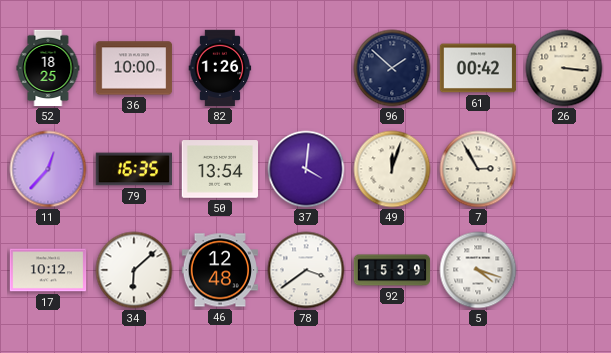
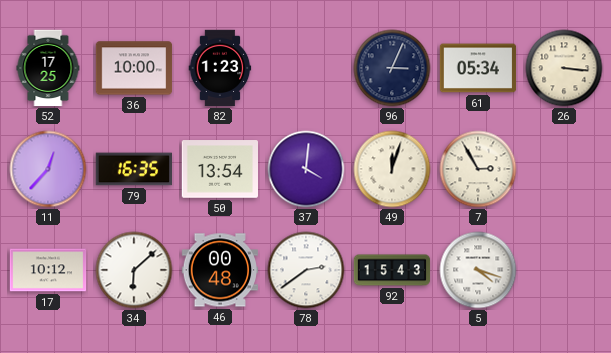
52: 18:25 -> 17:25
82: 1:26 -> 1:23
96: 1:52 -> 3:04
61: 00:42 -> 05:34
46: 12:48 -> 00:48
78: 3:39 -> 2:39
92: 15:39 -> 15:43
